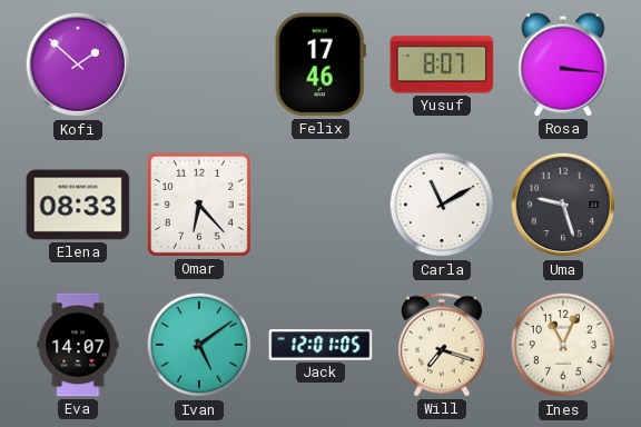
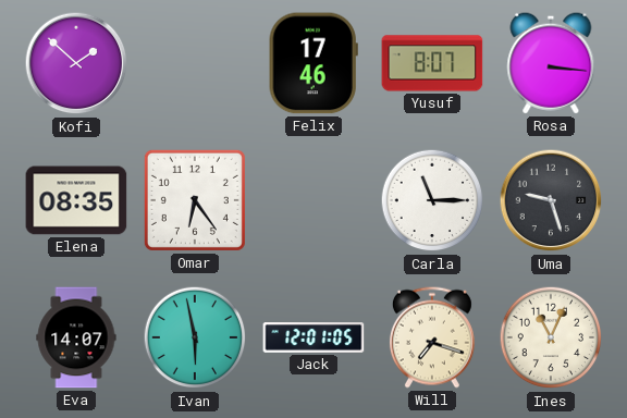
Elena: 08:33 -> 08:35
Omar: 6:23 -> 6:24
Carla: 11:10 -> 11:15
Ivan: 5:09 -> 5:58
